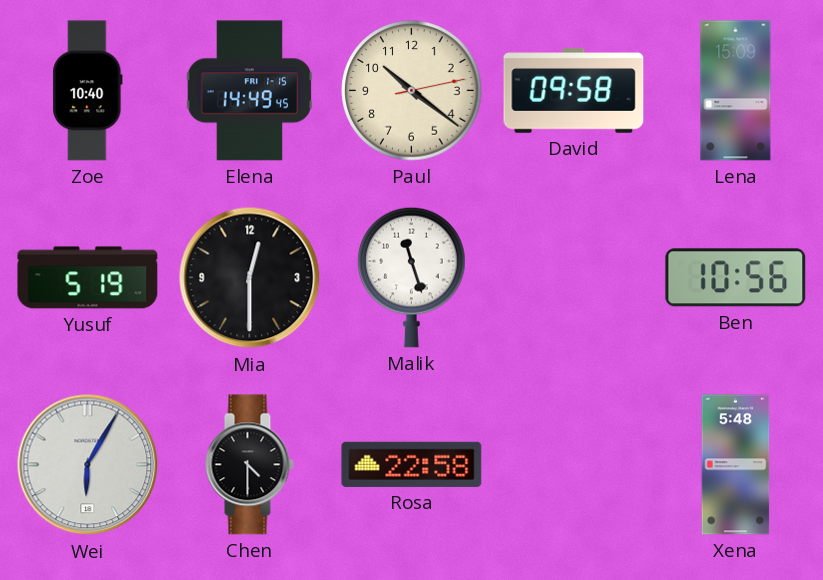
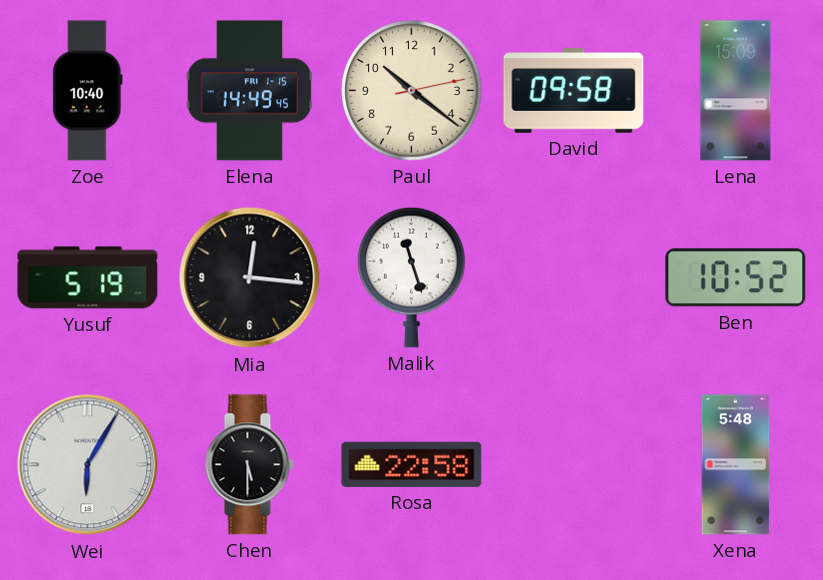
Mia: 12:30 -> 12:16
Ben: 10:56 -> 10:52
Chen: 4:30 -> 5:30
